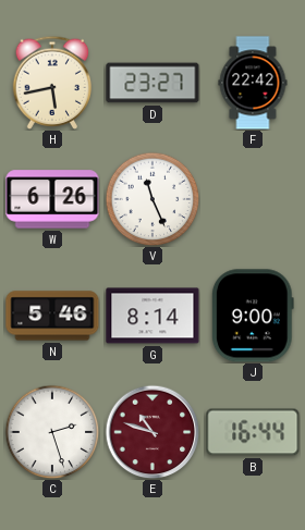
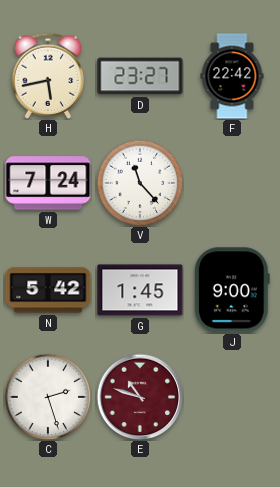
W: 6:26 -> 7:24
V: 11:26 -> 11:23
N: 5:46 -> 5:42
G: 8:14 -> 1:45
B: 16:44 -> none
